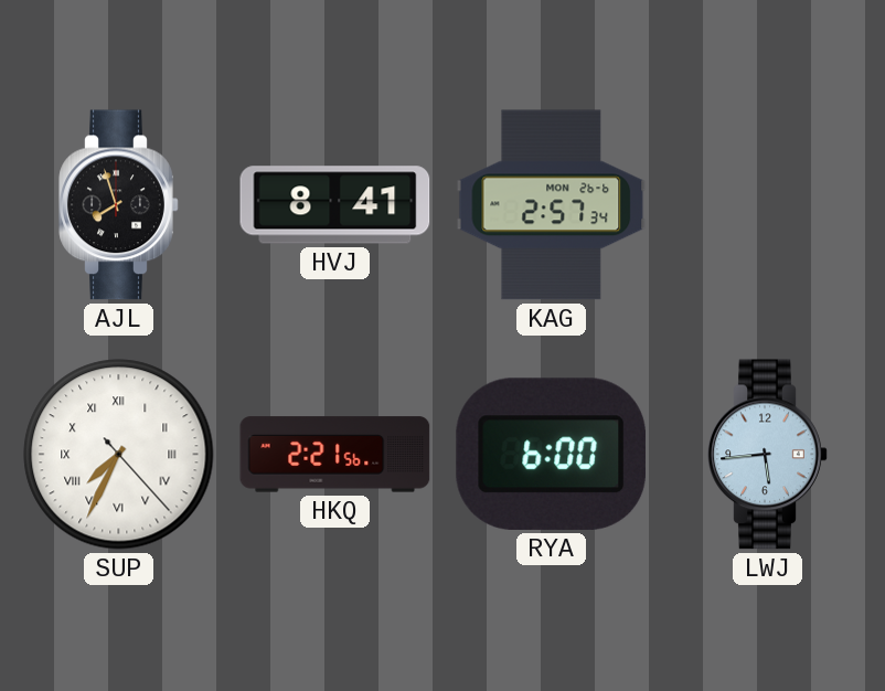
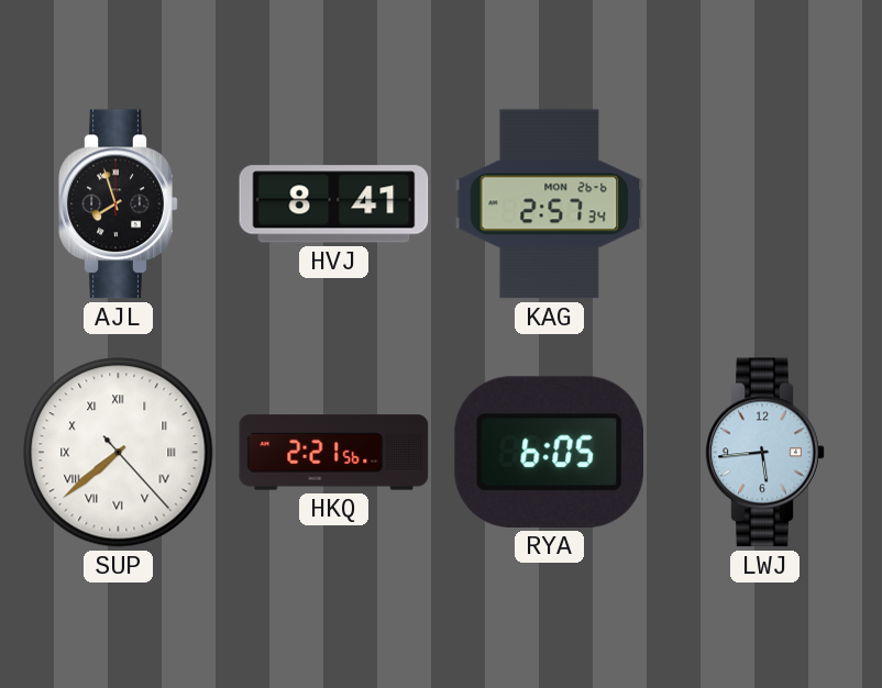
SUP: 7:34 -> 7:38
RYA: 6:00 -> 6:05
